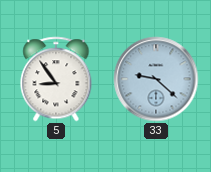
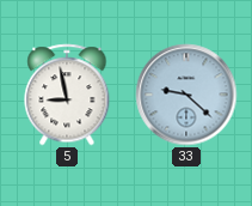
5: 8:54 -> 8:58
